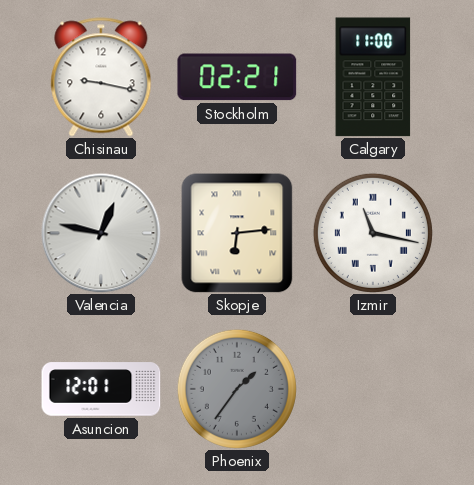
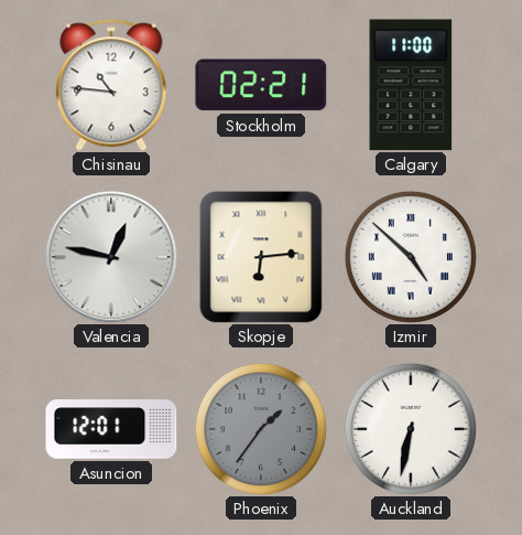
Chisinau: 9:17 -> 10:46
Izmir: 11:17 -> 4:52
Auckland: none -> 6:32
